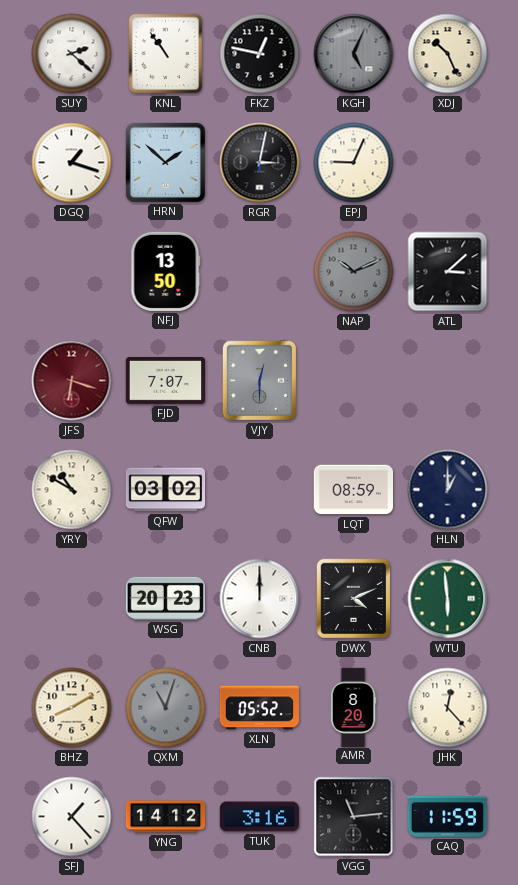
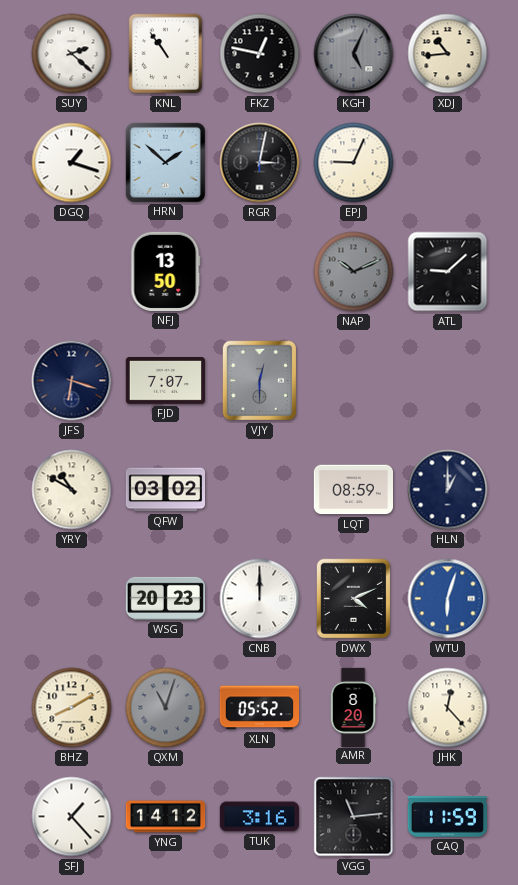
XDJ: 10:26 -> 10:44
ATL: 3:08 -> 9:08
JFS dial: burgundy -> navy
WTU: 5:59 -> 6:03
WTU dial: green -> blue
